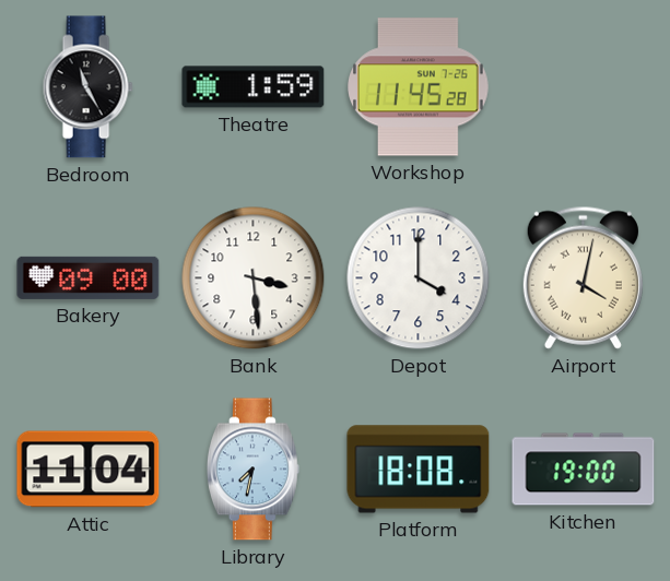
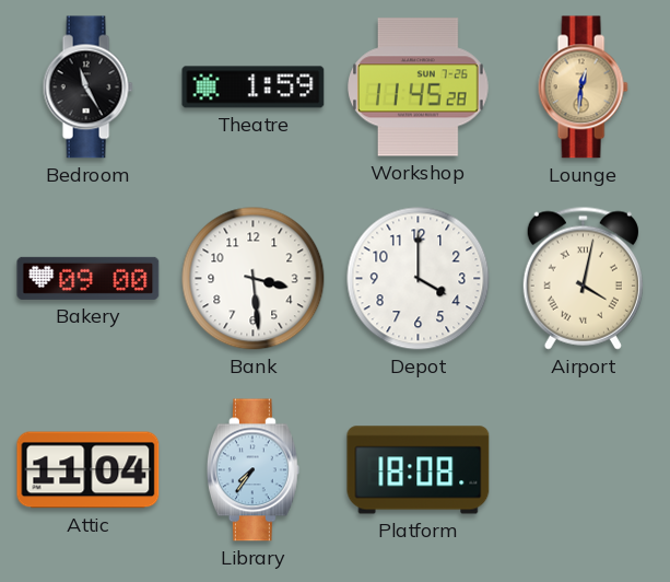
Lounge: none -> 12:31
Library: 7:32 -> 7:36
Kitchen: 19:00 -> none
